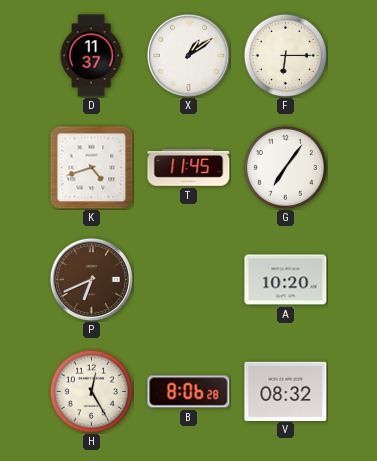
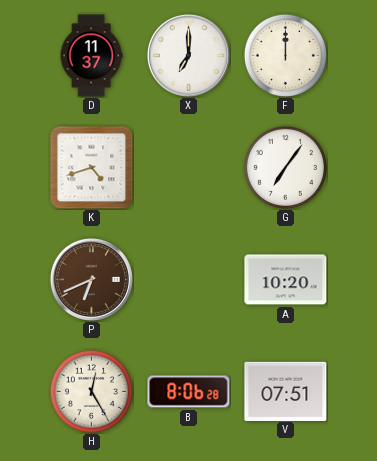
X: 1:09 -> 7:00
F: 6:15 -> 12:00
T: 11:45 -> none
V: 08:32 -> 07:51
